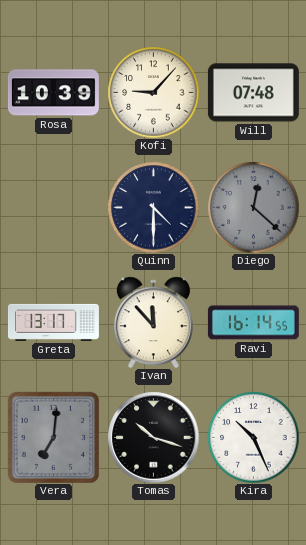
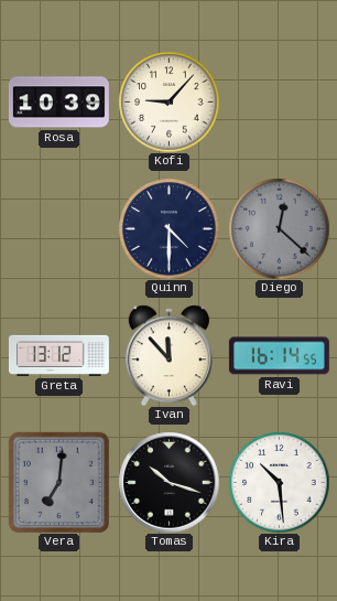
Will: 07:48 -> none
Greta: 13:17 -> 13:12
Kira: 10:26 -> 10:29
